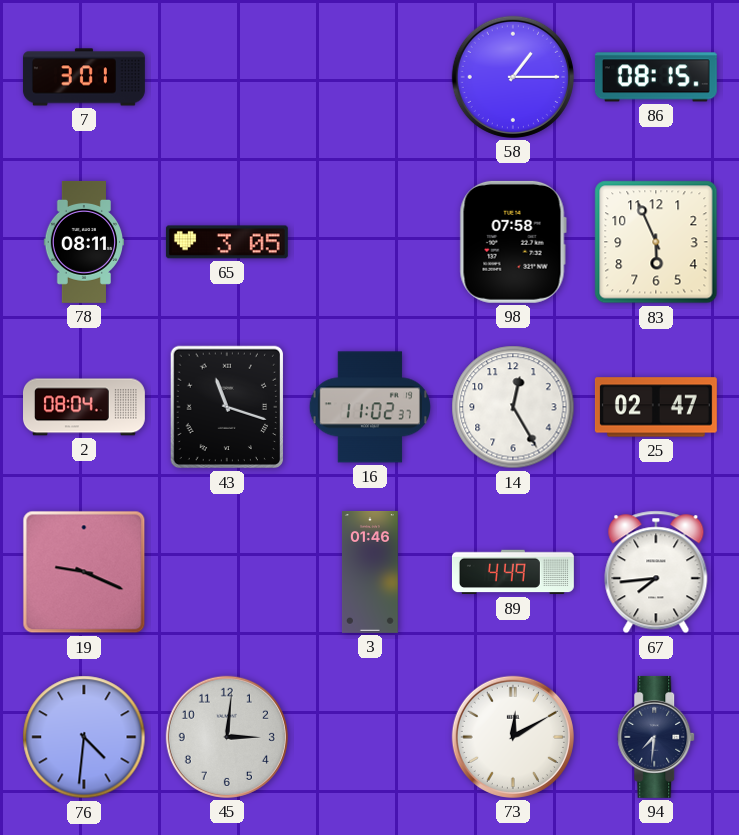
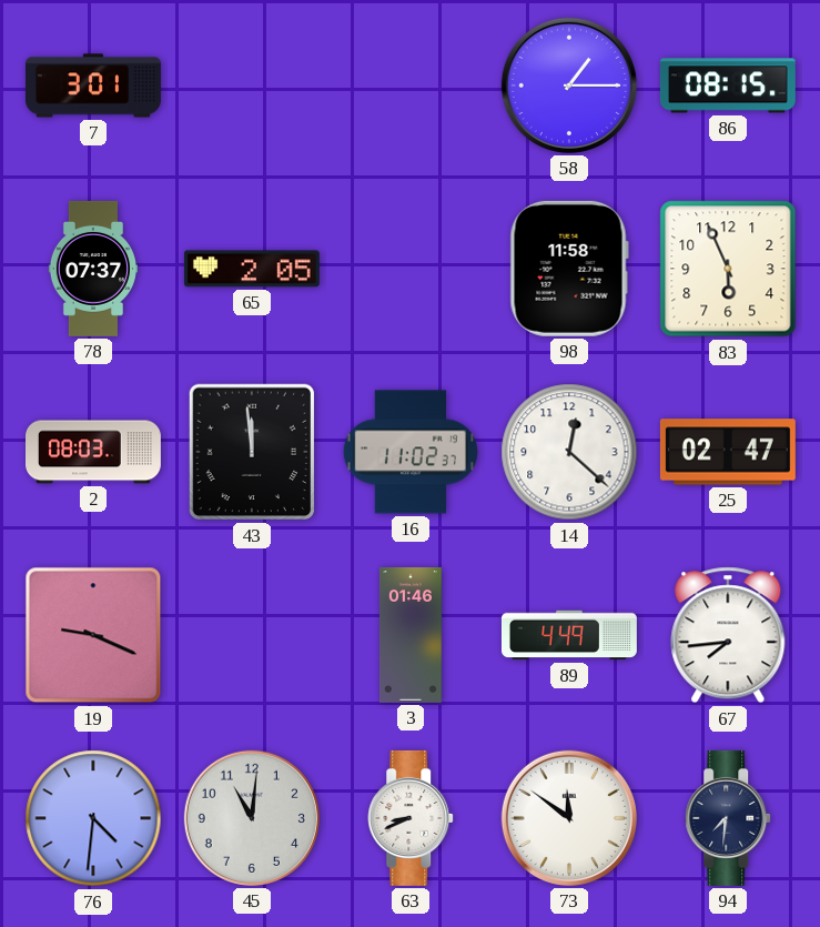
78: 08:11 -> 07:37
65: 3:05 -> 2:05
98: 07:58 -> 11:58
2: 08:04 -> 08:03
43: 11:18 -> 11:59
14: 12:25 -> 12:22
45: 3:01 -> 11:01
63: none -> 8:41
73: 12:10 -> 11:51
